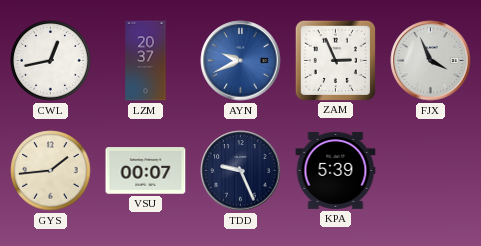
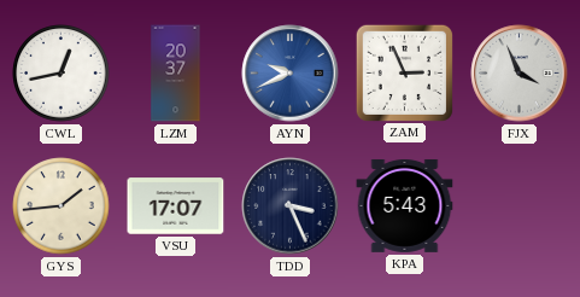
VSU: 00:07 -> 17:07
TDD: 9:26 -> 3:26
KPA: 5:39 -> 5:43
